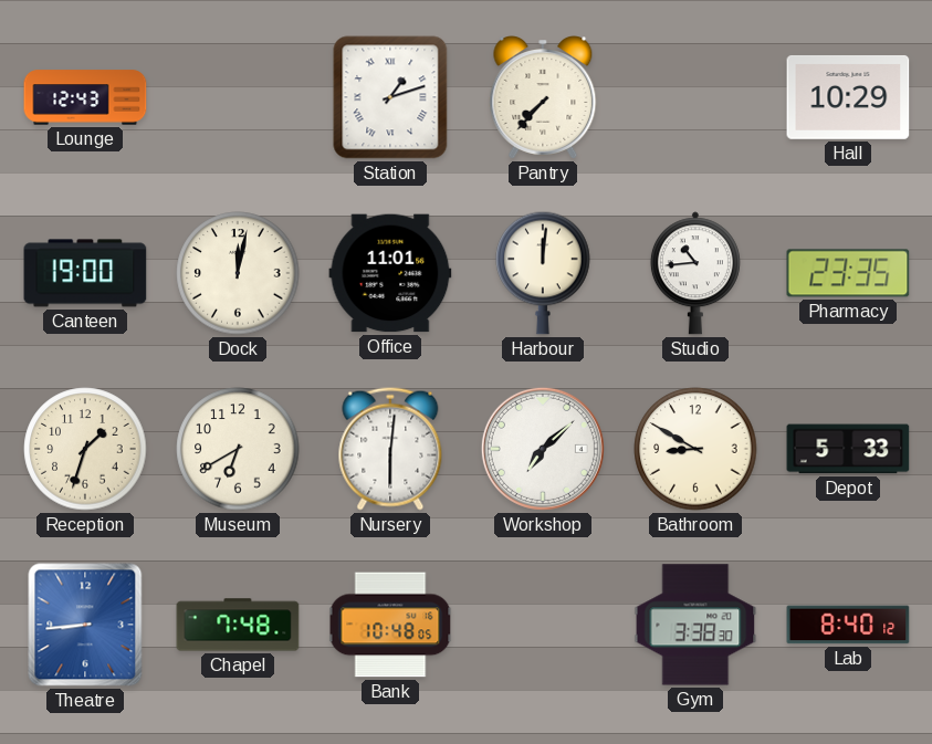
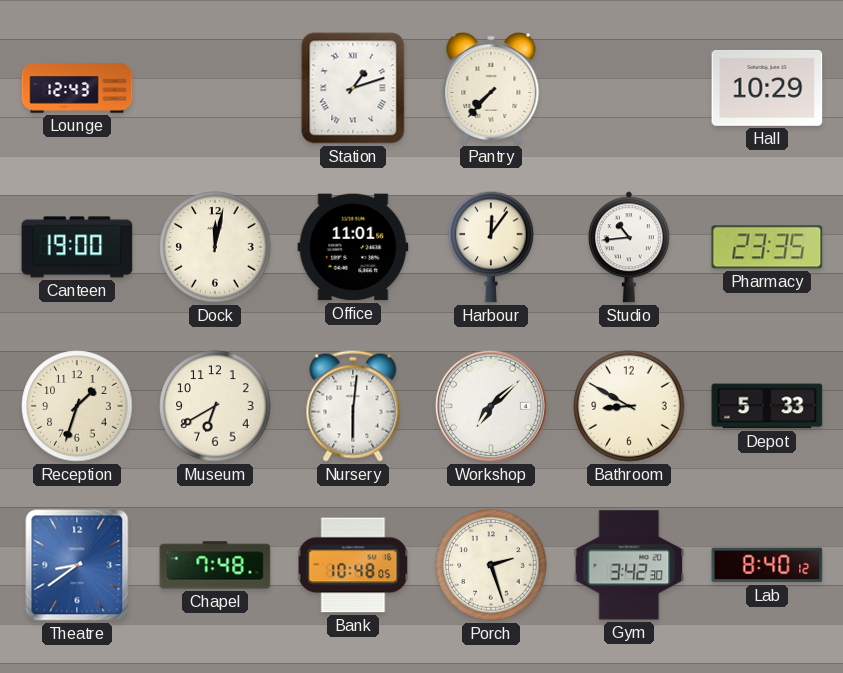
Harbour: 12:01 -> 12:06
Theatre: 8:44 -> 8:39
Porch: none -> 2:27
Gym: 3:38 -> 3:42
